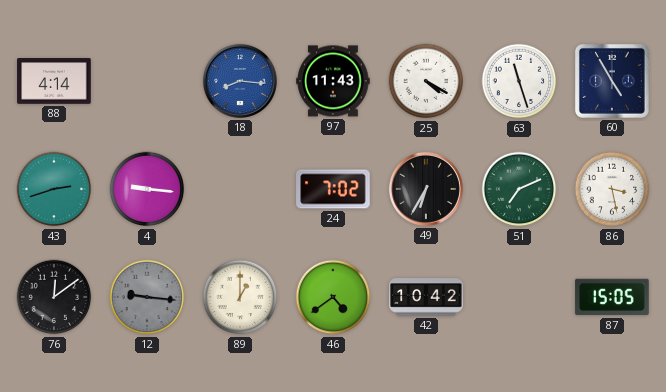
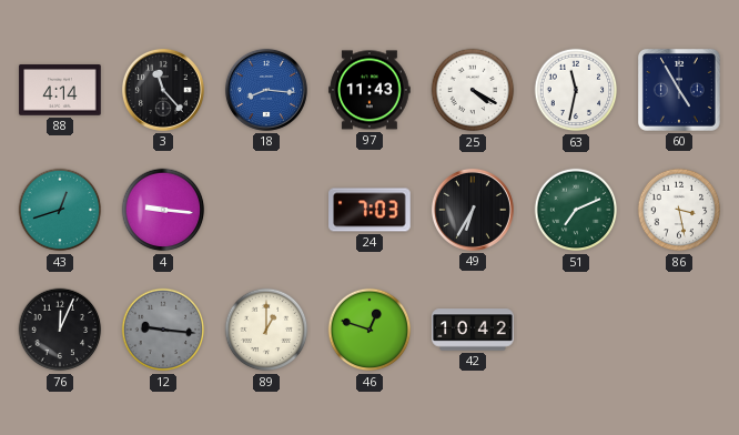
3: none -> 11:23
63: 11:27 -> 11:32
43: 2:42 -> 12:42
24: 7:02 -> 7:03
76: 12:09 -> 12:04
46: 4:39 -> 12:48
87: 15:05 -> none
